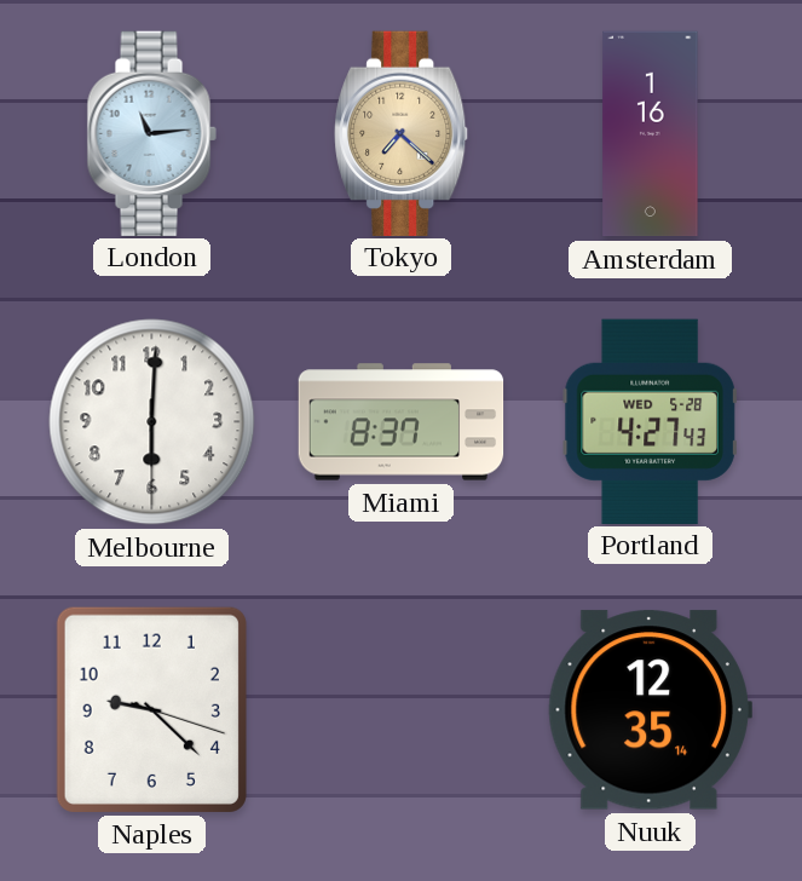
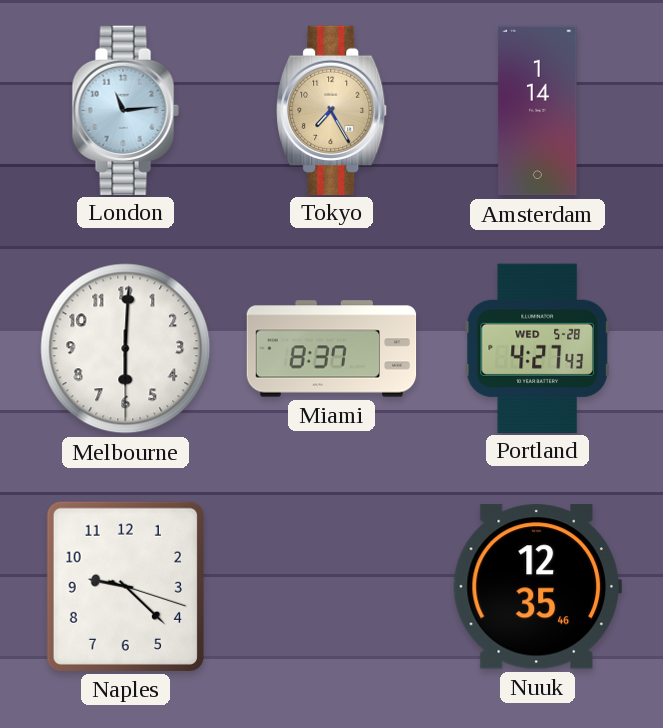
Tokyo: 7:22 -> 7:25
Amsterdam: 1:16 -> 1:14
Nuuk: 12:35:14 -> 12:35:46
